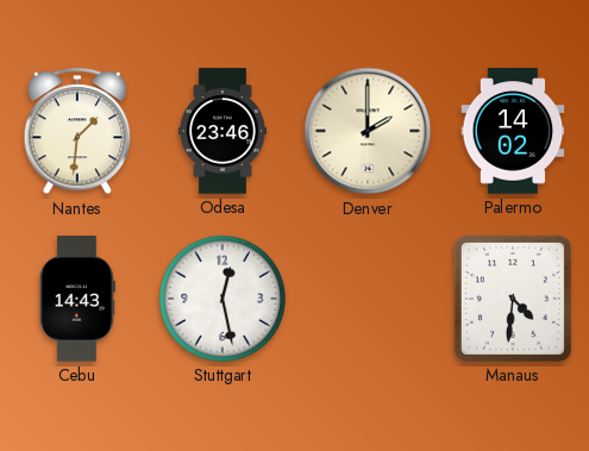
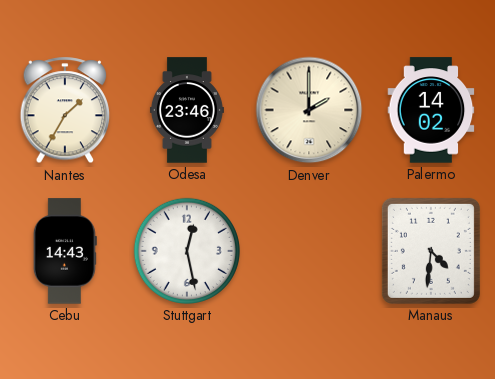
Nantes: 1:31 -> 1:35
